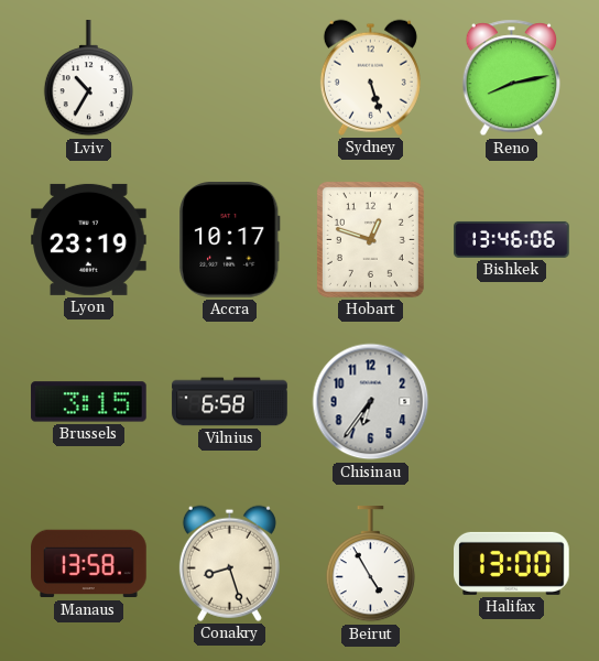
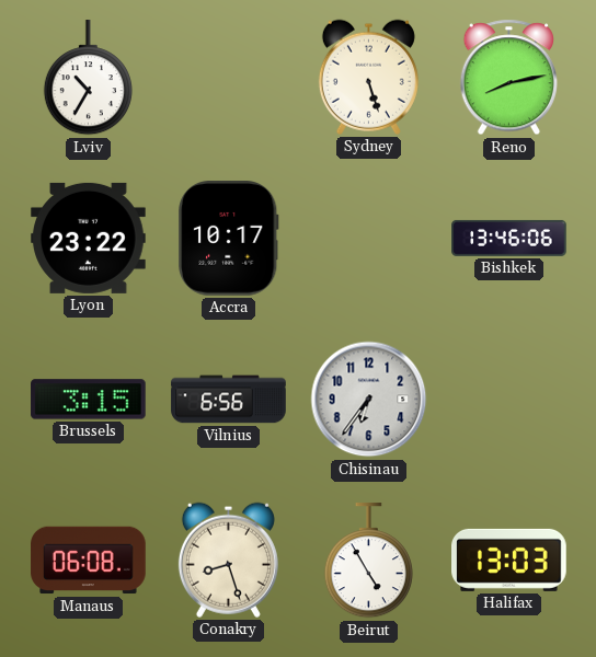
Lyon: 23:19 -> 23:22
Hobart: 12:48 -> none
Vilnius: 6:58 -> 6:56
Manaus: 13:58 -> 06:08
Halifax: 13:00 -> 13:03
